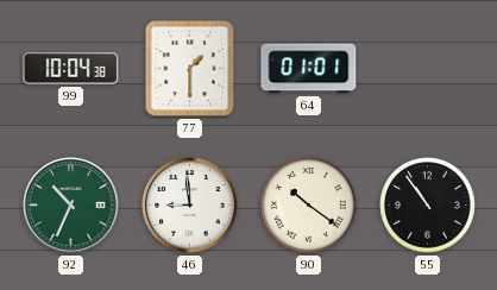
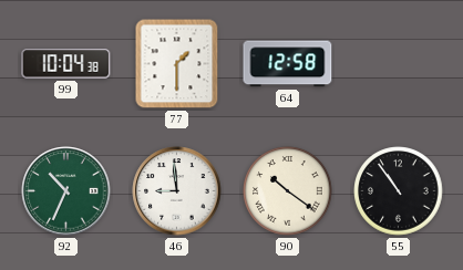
64: 01:01 -> 12:58
